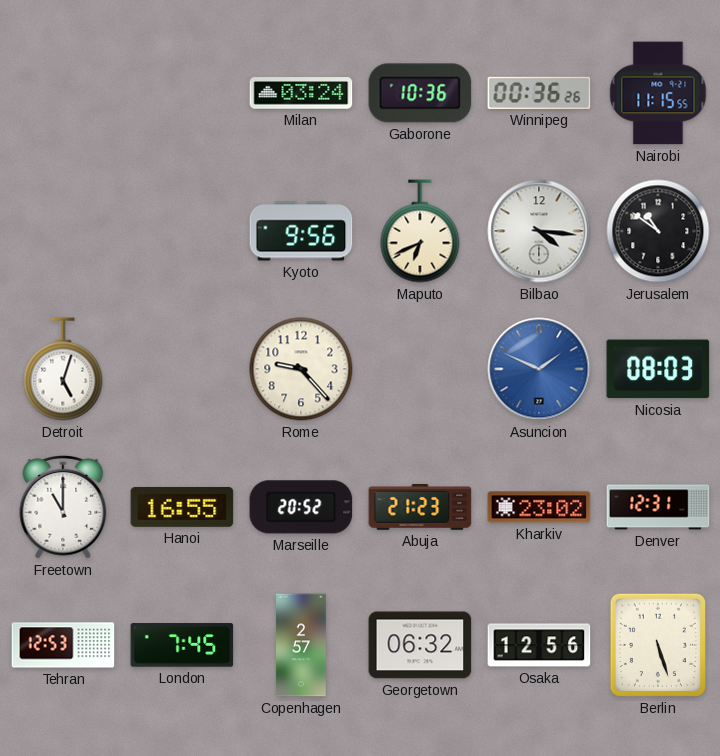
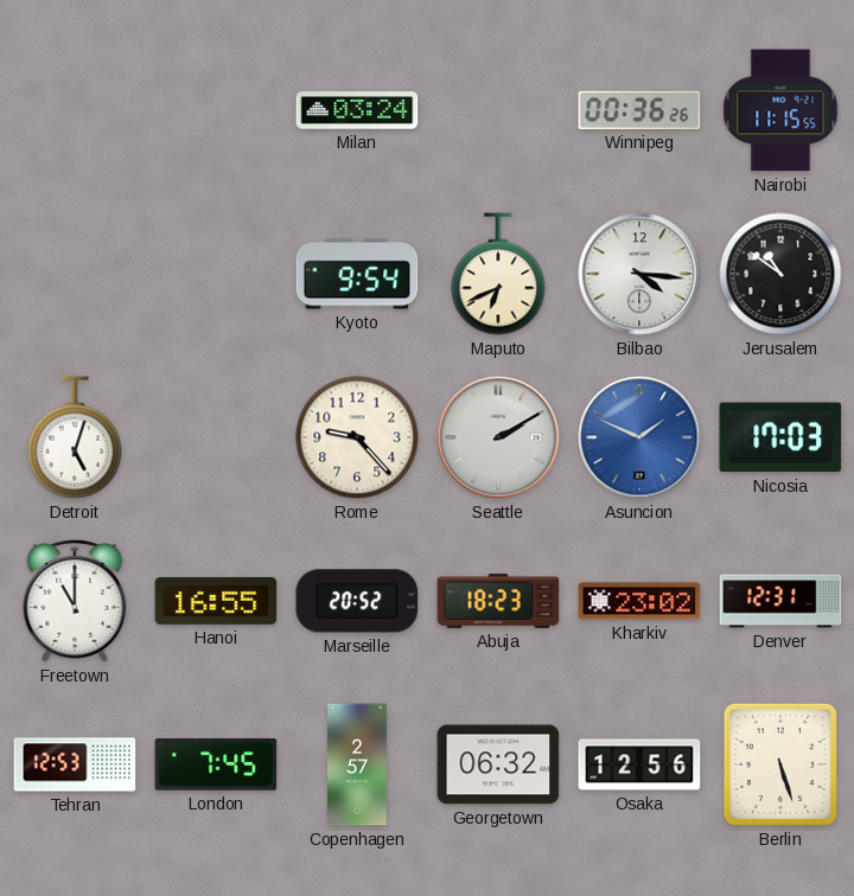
Gaborone: 10:36 -> none
Kyoto: 9:56 -> 9:54
Seattle: none -> 2:10
Nicosia: 08:03 -> 17:03
Abuja: 21:23 -> 18:23
